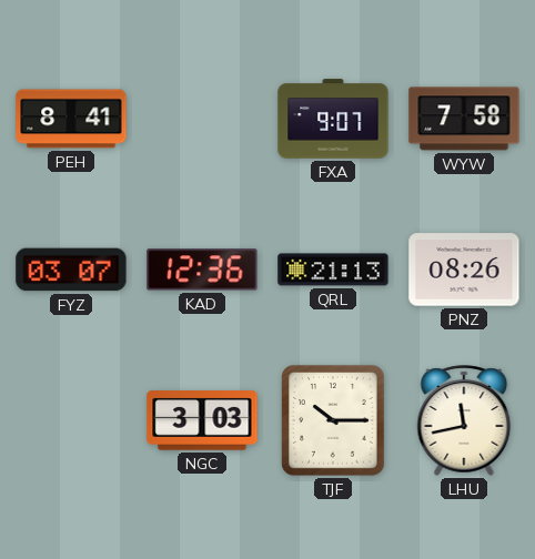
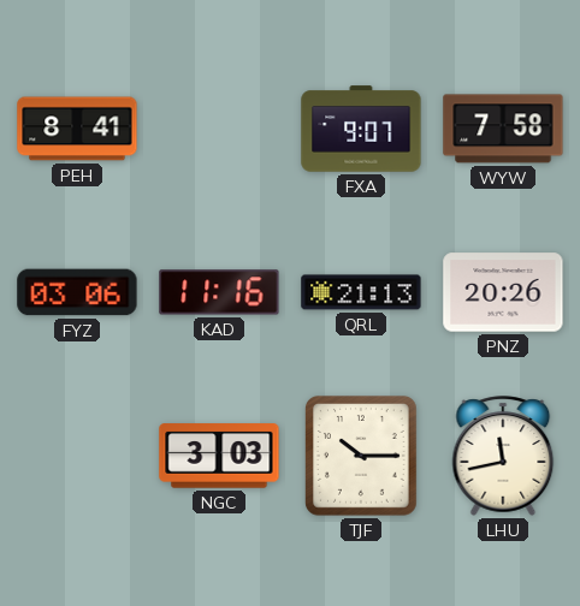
FYZ: 03:07 -> 03:06
KAD: 12:36 -> 11:16
PNZ: 08:26 -> 20:26
